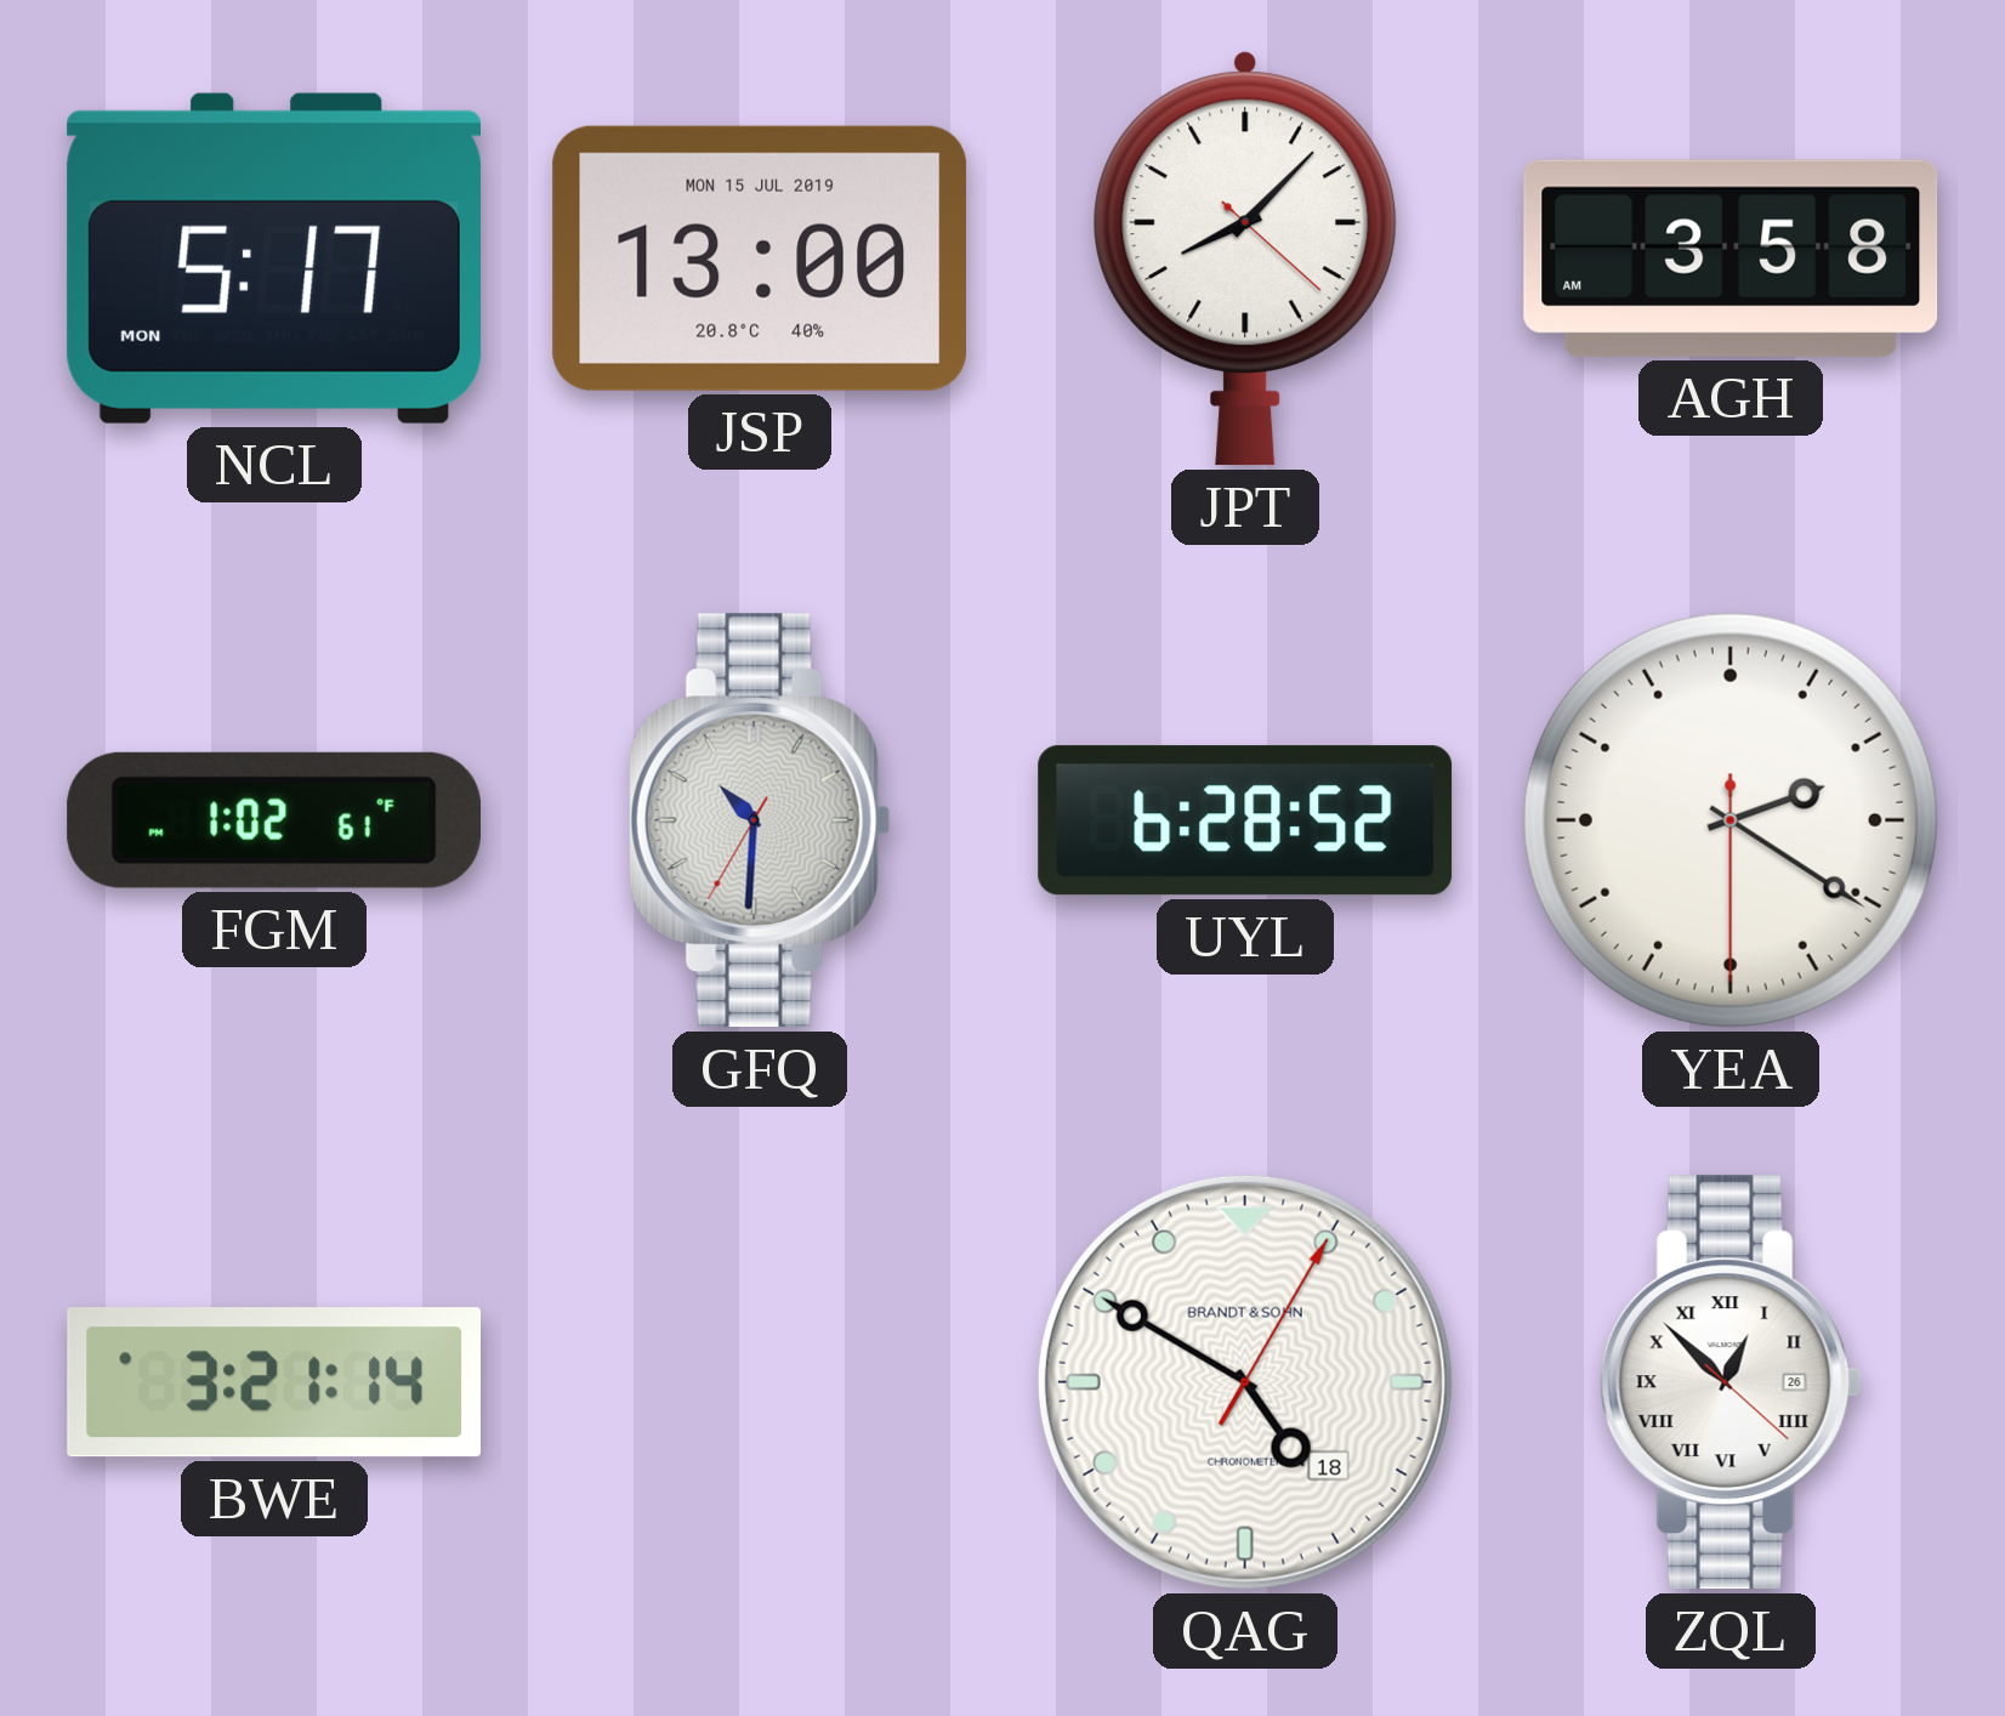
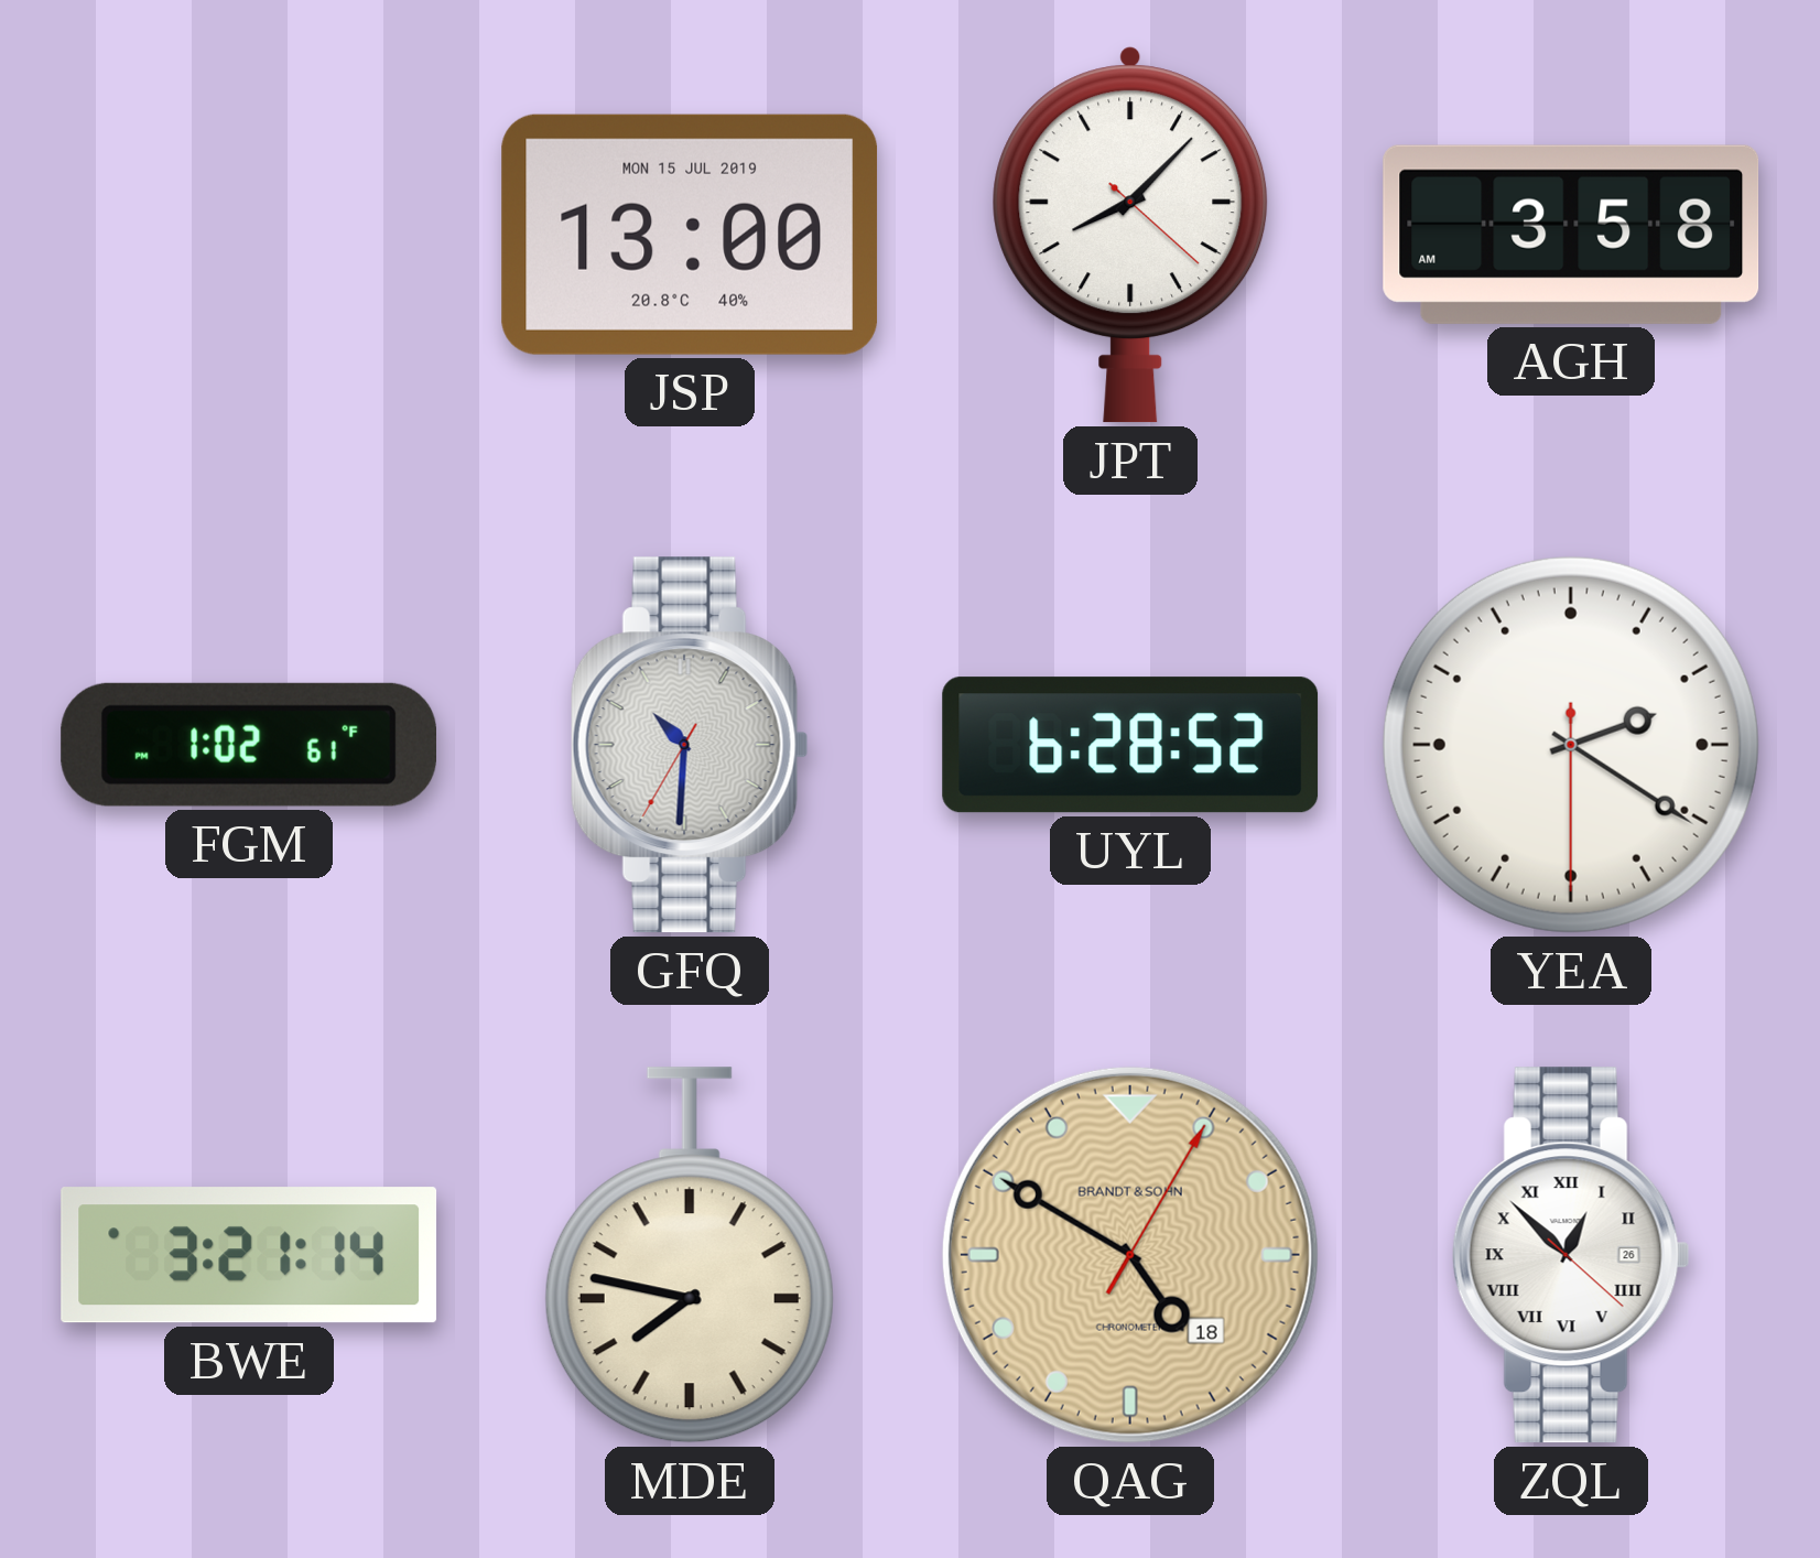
NCL: 5:17 -> none
MDE: none -> 7:47
QAG dial: white -> champagne
